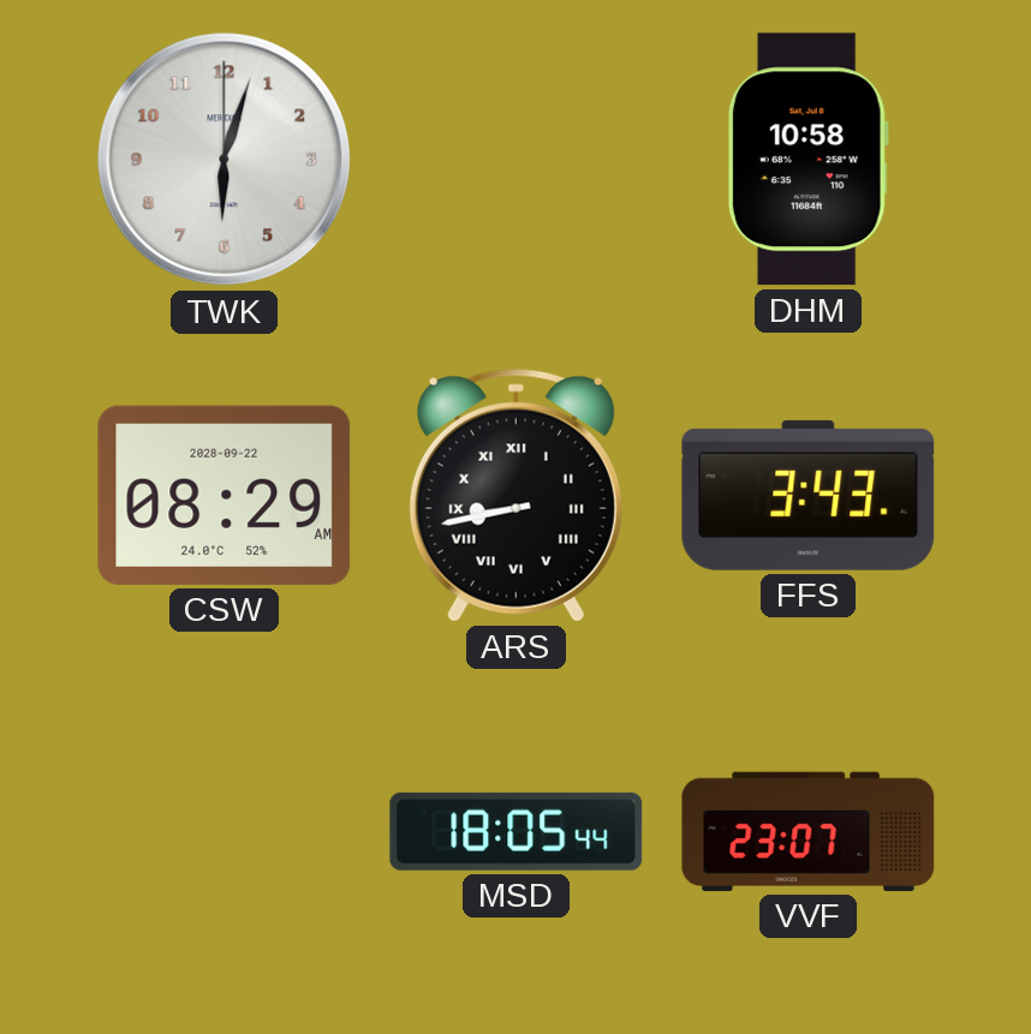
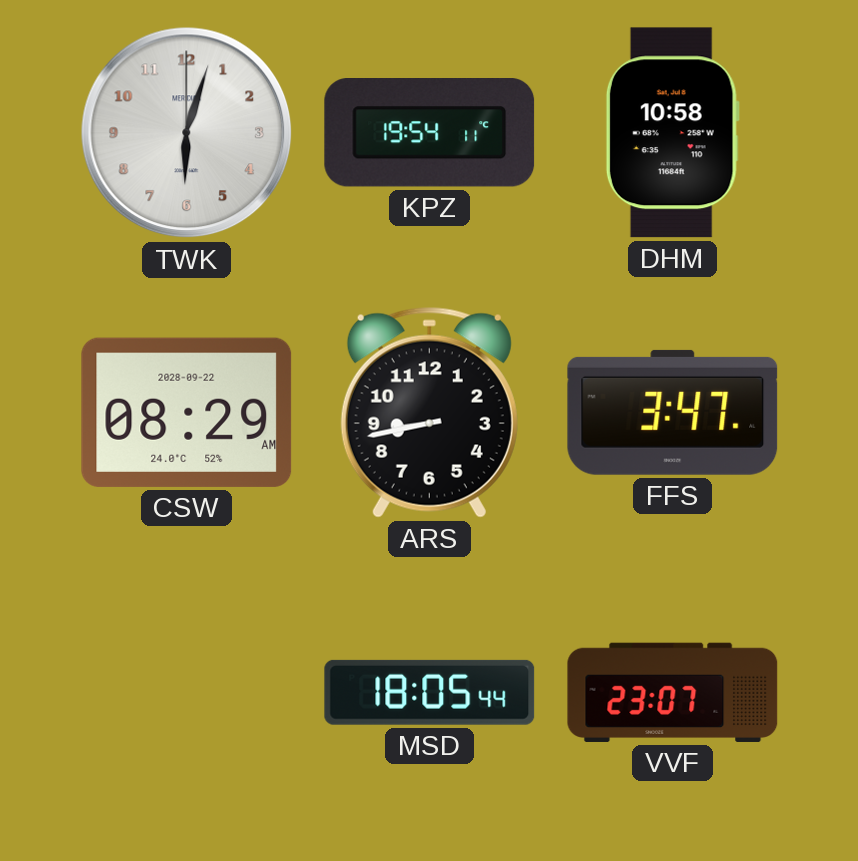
KPZ: none -> 19:54
ARS numerals: Roman -> Arabic
FFS: 3:43 -> 3:47
